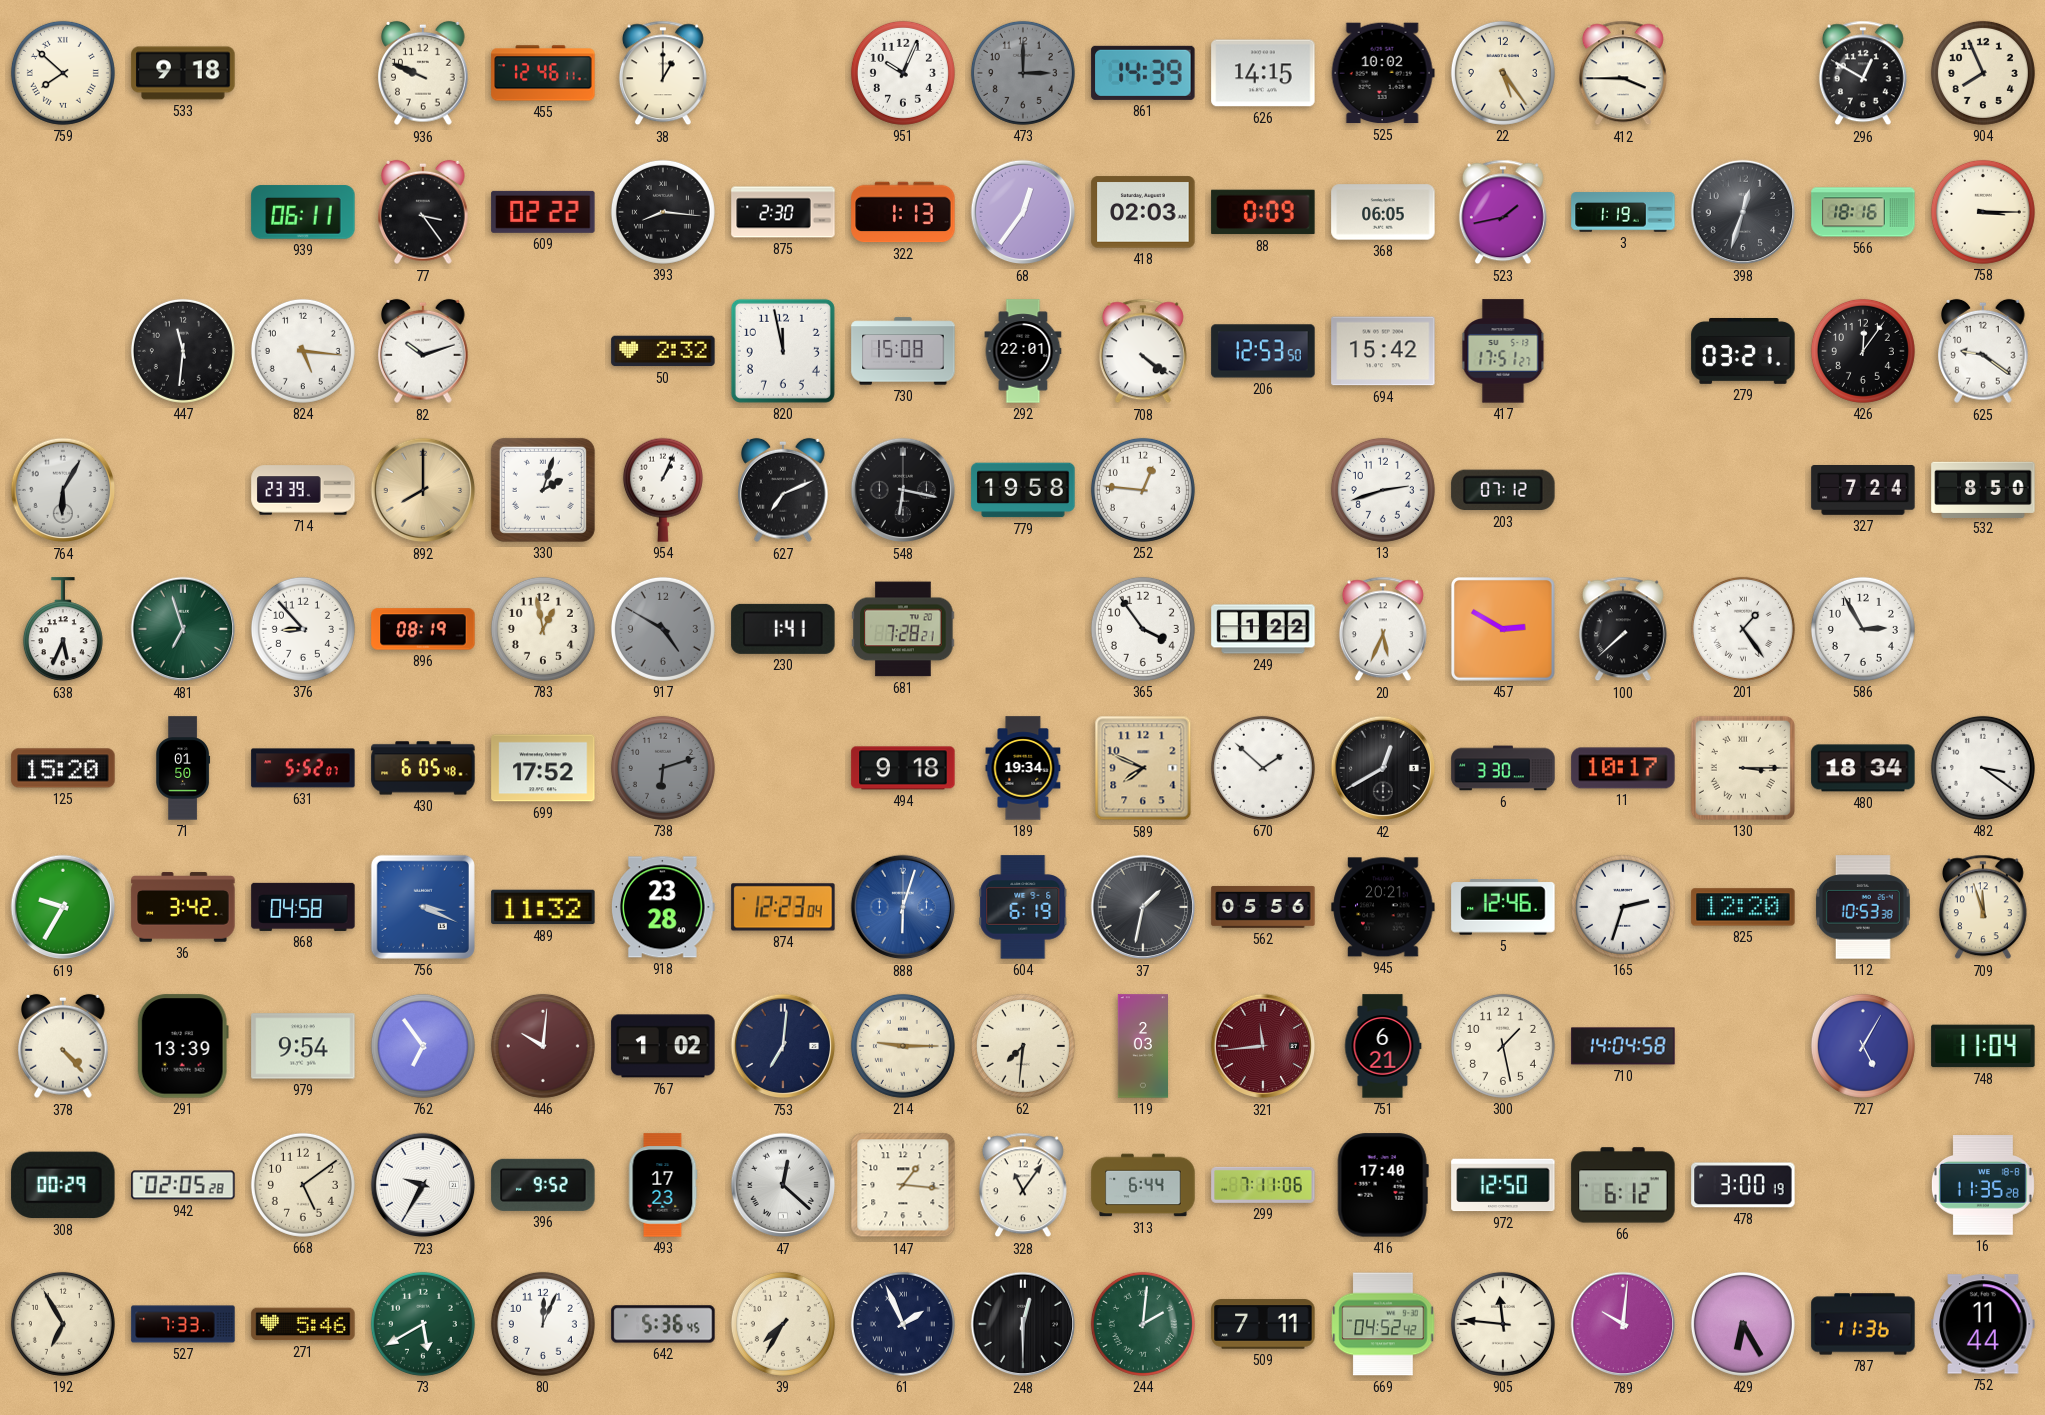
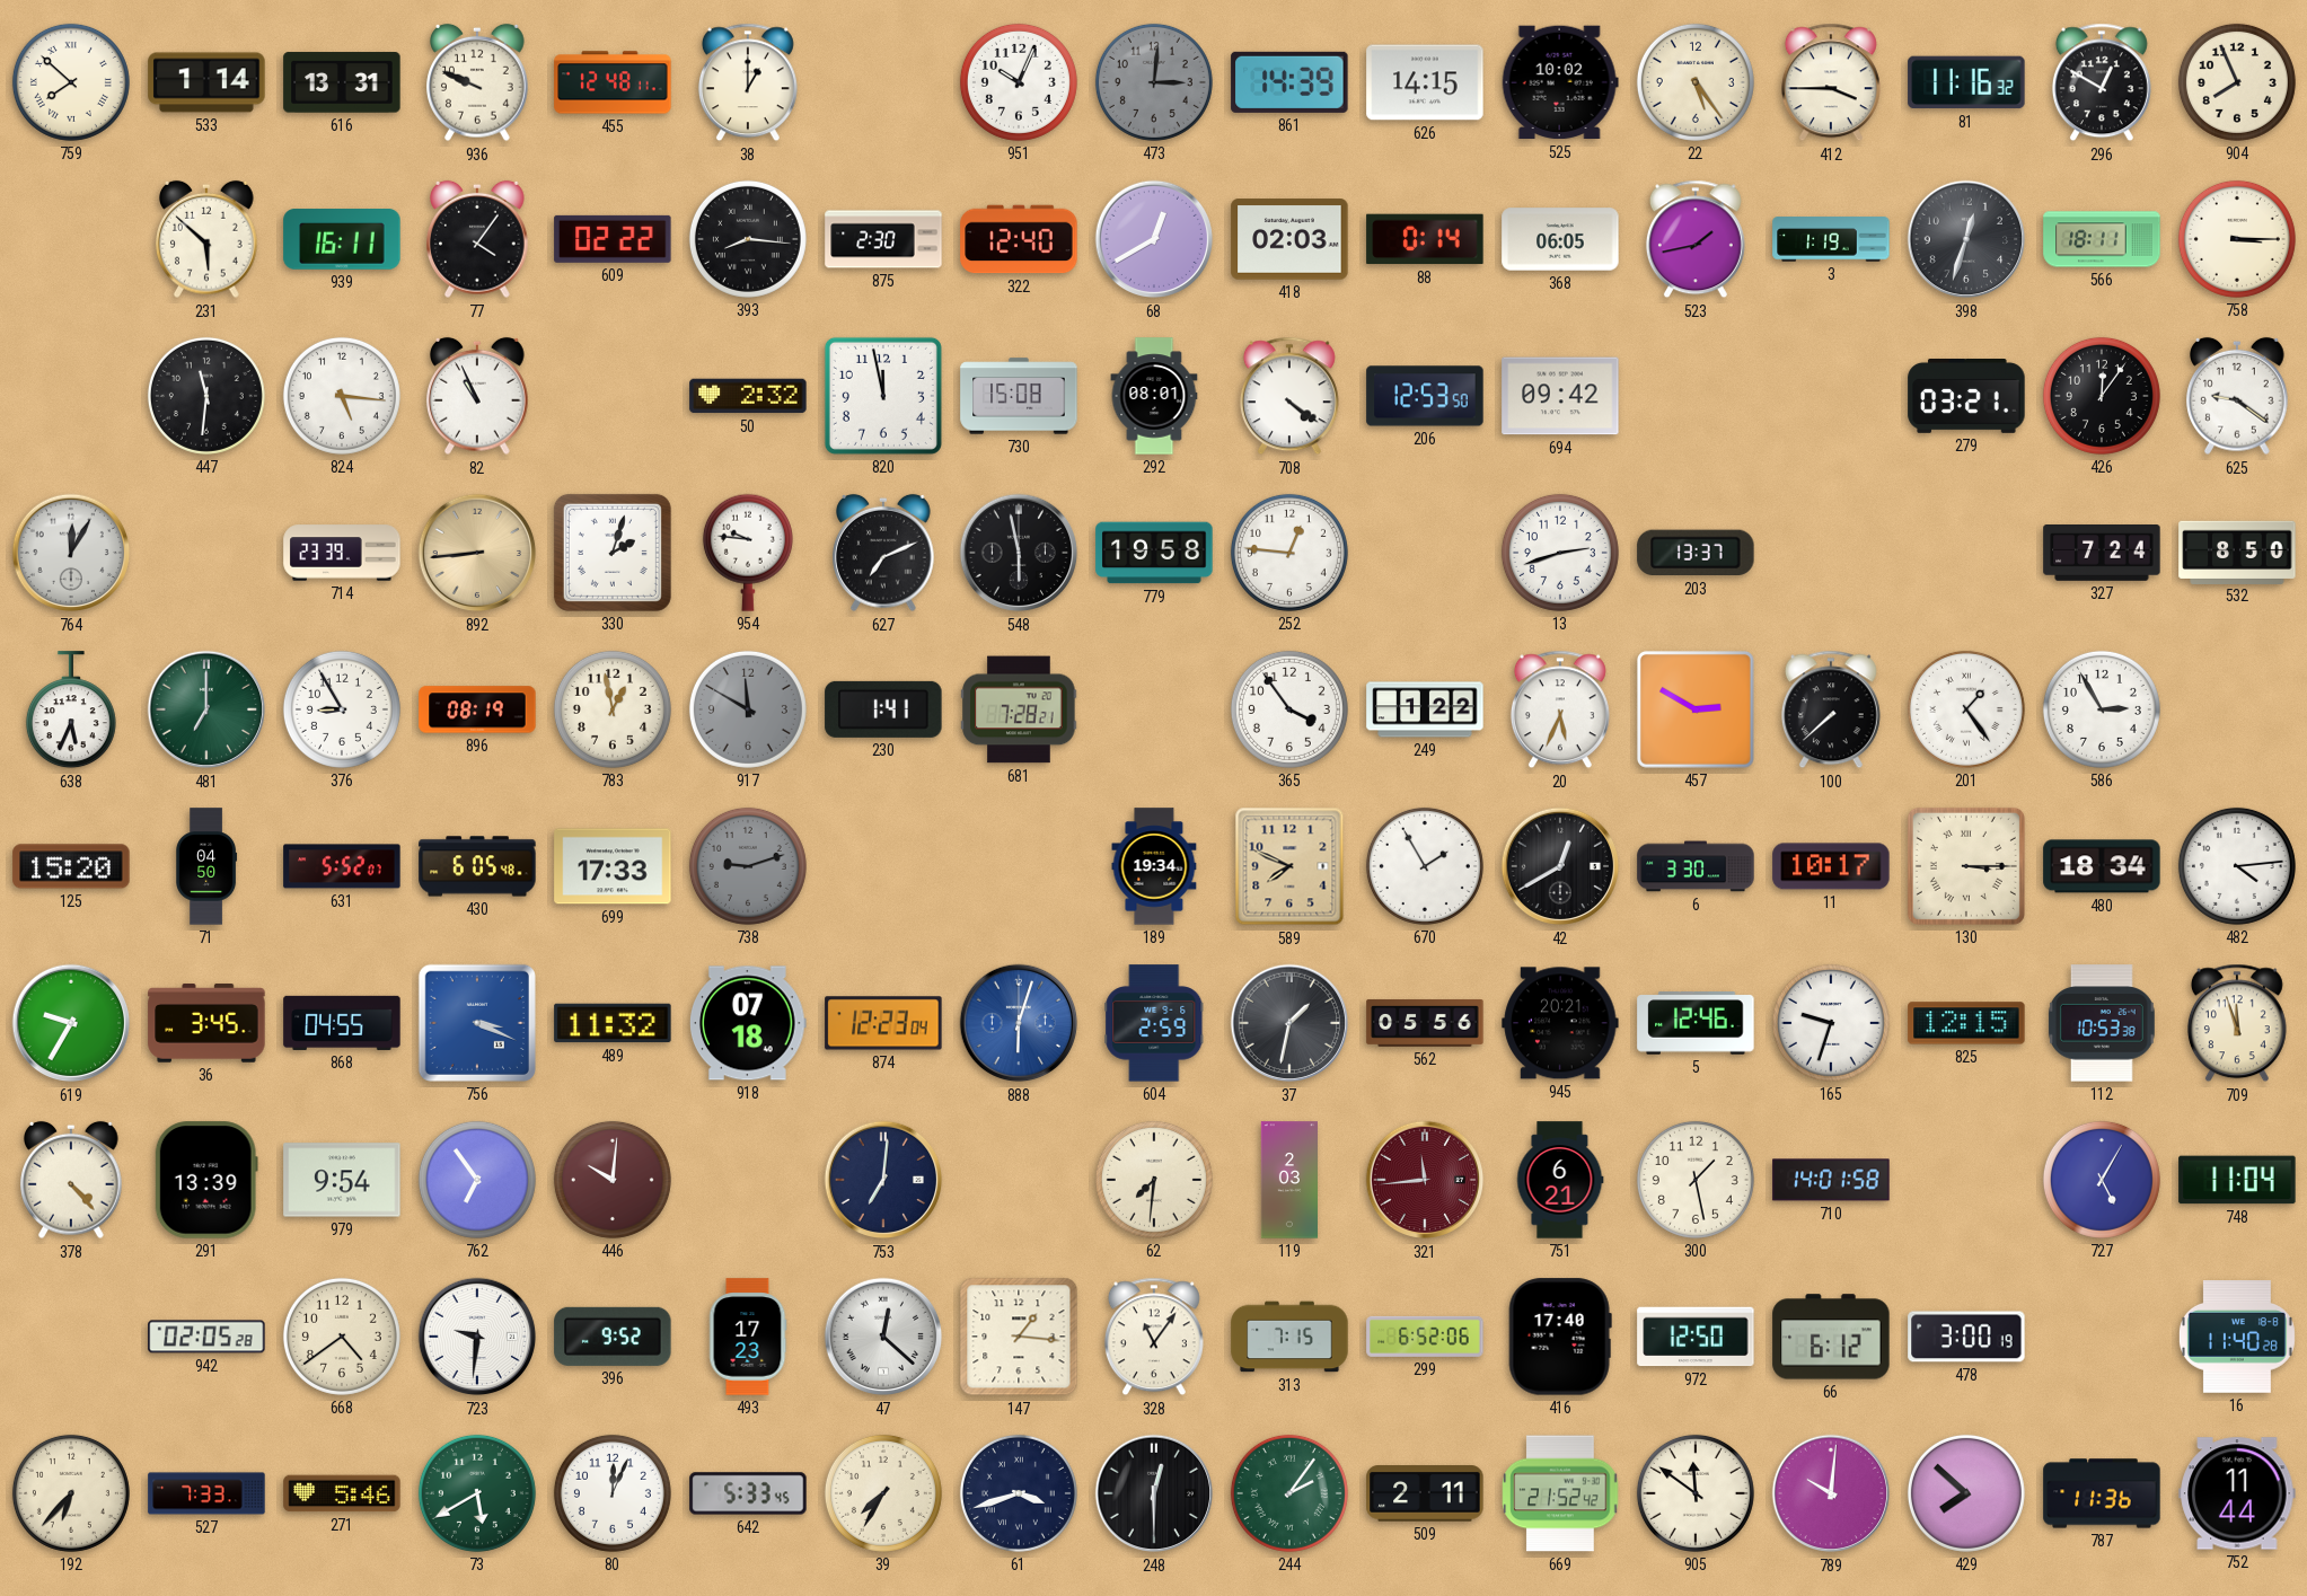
533: 9:18 -> 1:14
616: none -> 13:31
455: 12:46 -> 12:48
473: 3:00 -> 3:01
81: none -> 11:16
231: none -> 5:52
939: 06:11 -> 16:11
77: 3:24 -> 4:06
322: 1:13 -> 12:40
68: 12:36 -> 12:40
88: 0:09 -> 0:14
566: 18:16 -> 18:11
82: 10:12 -> 10:56
292: 22:01 -> 08:01
694: 15:42 -> 09:42
417: 17:51 -> none
764: 6:05 -> 12:05
892: 8:00 -> 8:44
954: 1:04 -> 9:46
548: 6:17 -> 5:58
203: 07:12 -> 13:37
481: 6:57 -> 7:00
376: 8:53 -> 8:55
917: 4:50 -> 11:50
71: 01:50 -> 04:50
699: 17:52 -> 17:33
738: 6:12 -> 9:12
494: 9:18 -> none
670: 1:52 -> 1:55
482: 3:21 -> 4:14
36: 3:42 -> 3:45
868: 04:58 -> 04:55
918: 23:28 -> 07:18
604: 6:19 -> 2:59
165: 2:33 -> 9:33
825: 12:20 -> 12:15
767: 1:02 -> none
214: 9:15 -> none
710: 14:04 -> 14:01
308: 00:29 -> none
668: 5:09 -> 4:39
723: 9:35 -> 9:31
313: 6:44 -> 7:15
299: 7:11 -> 6:52
16: 11:35 -> 11:40
192: 6:55 -> 6:37
642: 5:36 -> 5:33
61: 1:56 -> 3:42
244: 2:01 -> 2:06
509: 7:11 -> 2:11
669: 04:52 -> 21:52
905: 11:46 -> 11:51
429: 6:25 -> 7:52
